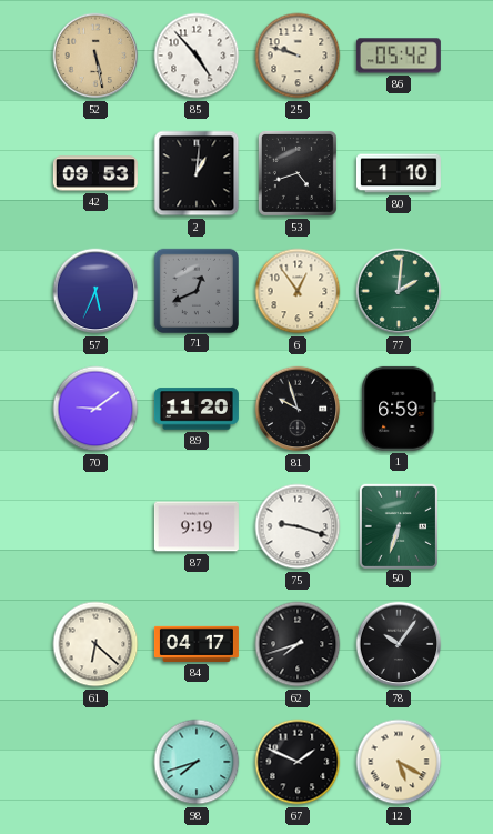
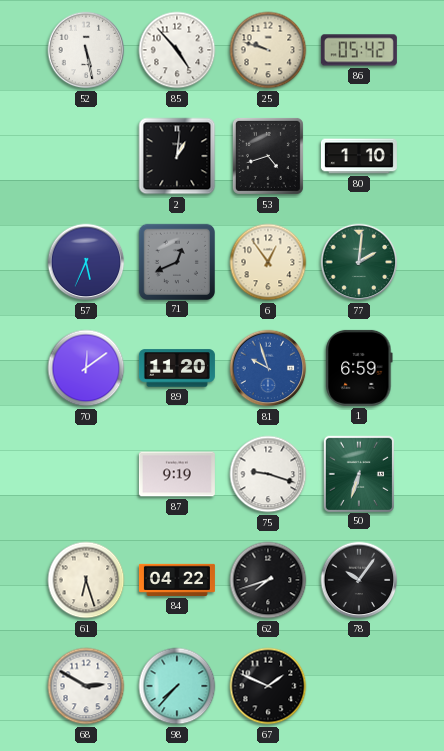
52 dial: champagne -> white
42: 09:53 -> none
70: 9:09 -> 12:09
81 dial: black -> blue
61: 6:22 -> 6:27
84: 04:17 -> 04:22
68: none -> 2:50
98: 7:42 -> 7:37
12: 5:20 -> none
